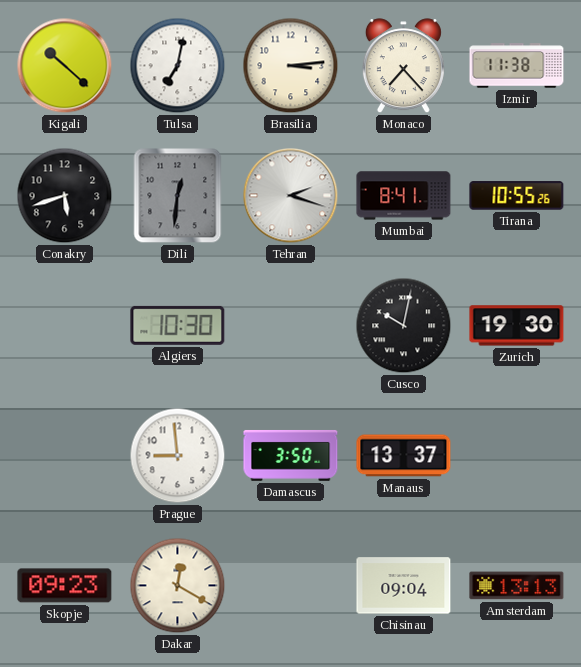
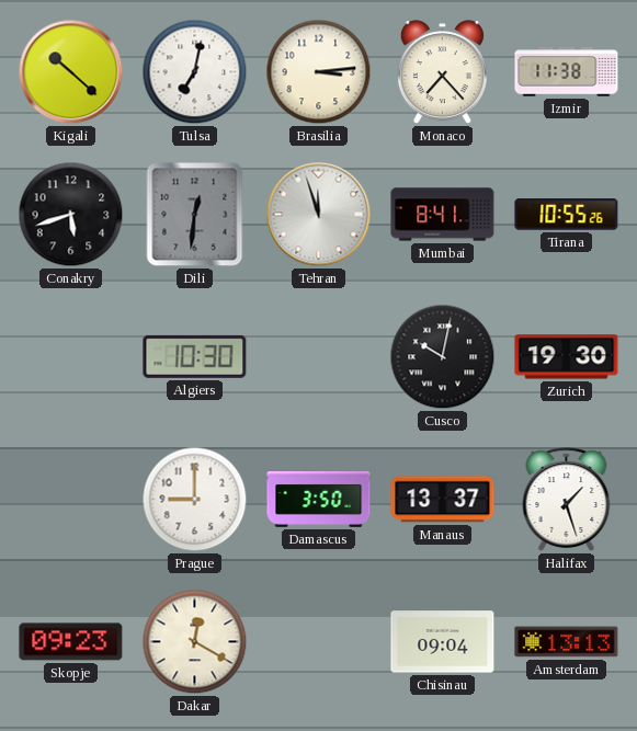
Tehran: 2:18 -> 11:57
Prague: 8:59 -> 9:00
Halifax: none -> 1:27
